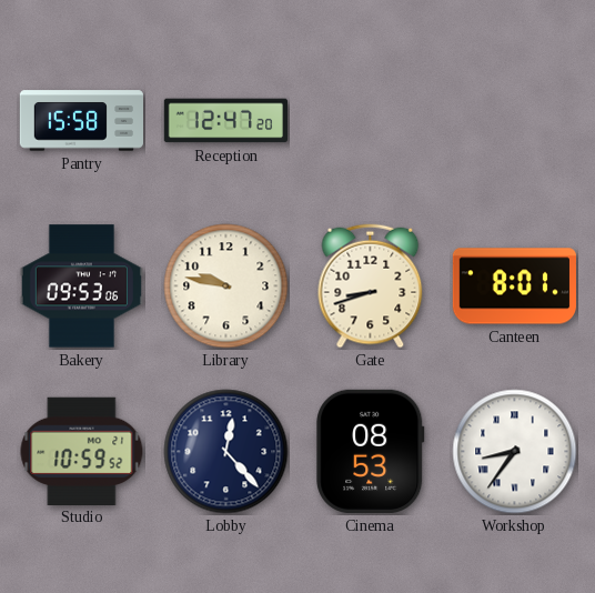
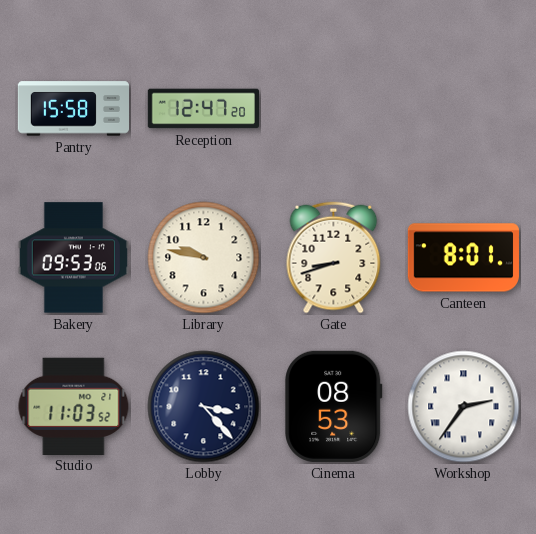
Studio: 10:59 -> 11:03
Lobby: 12:23 -> 3:23
Workshop: 8:36 -> 2:36
